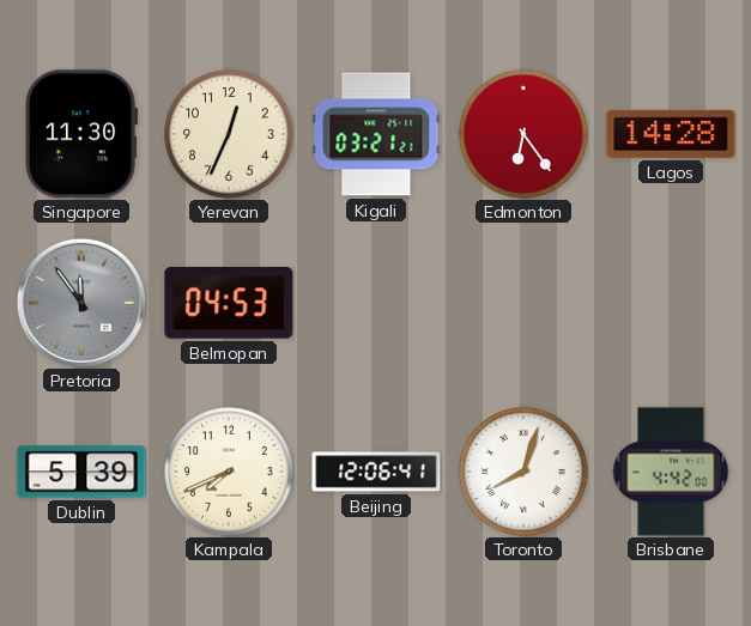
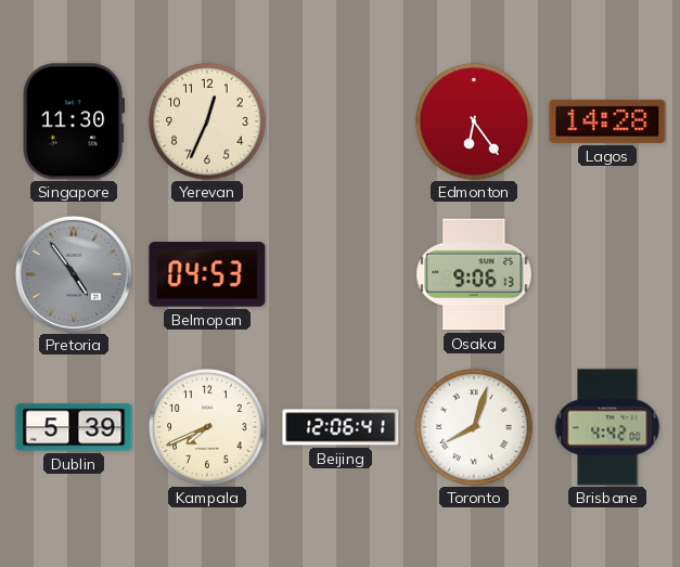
Kigali: 03:21 -> none
Pretoria: 11:54 -> 4:54
Osaka: none -> 9:06
